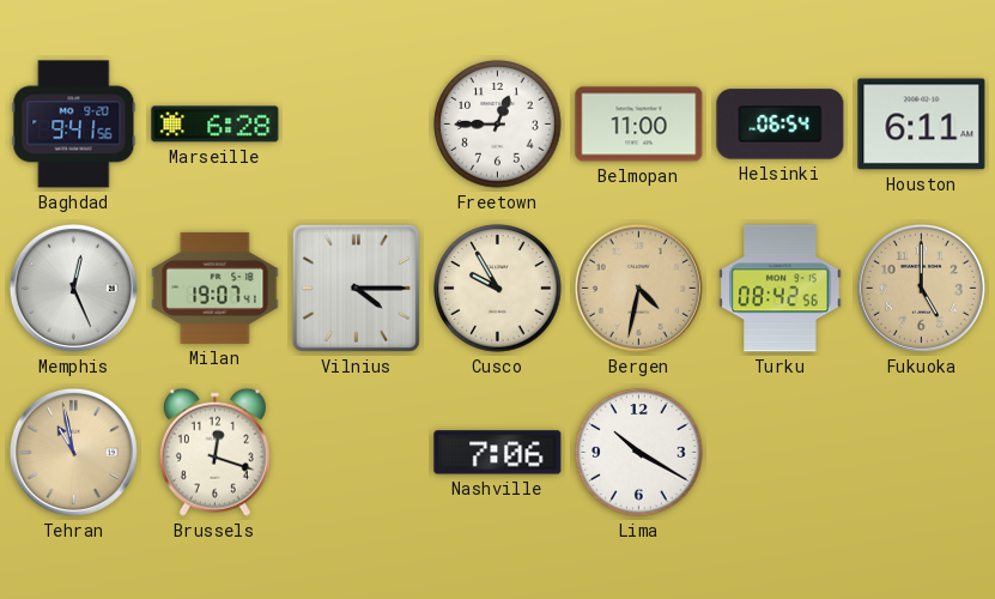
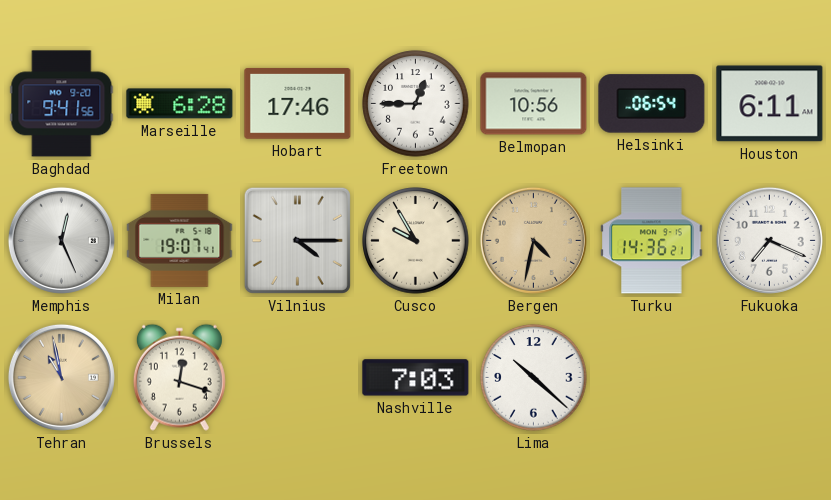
Hobart: none -> 17:46
Belmopan: 11:00 -> 10:56
Turku: 08:42 -> 14:36
Fukuoka: 5:00 -> 7:19
Fukuoka dial: champagne -> white
Nashville: 7:06 -> 7:03
Lima: 10:20 -> 10:22
